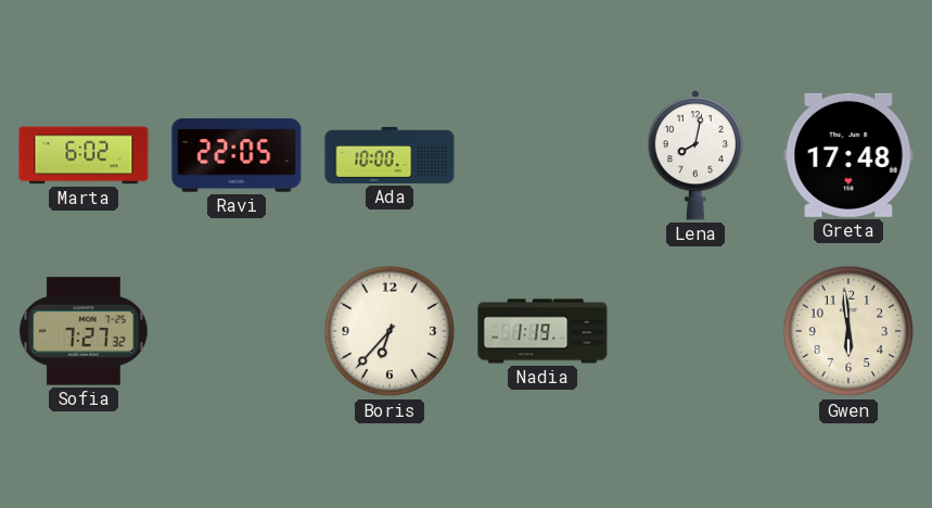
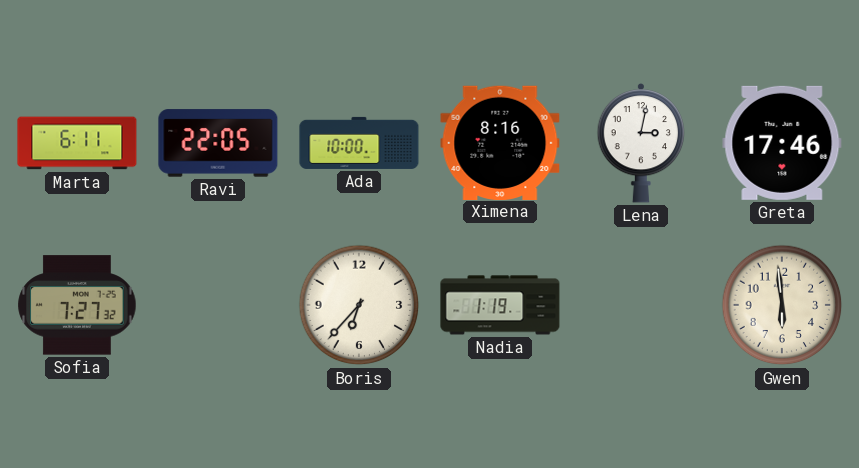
Marta: 6:02 -> 6:11
Ximena: none -> 8:16
Lena: 8:02 -> 3:02
Greta: 17:48 -> 17:46
